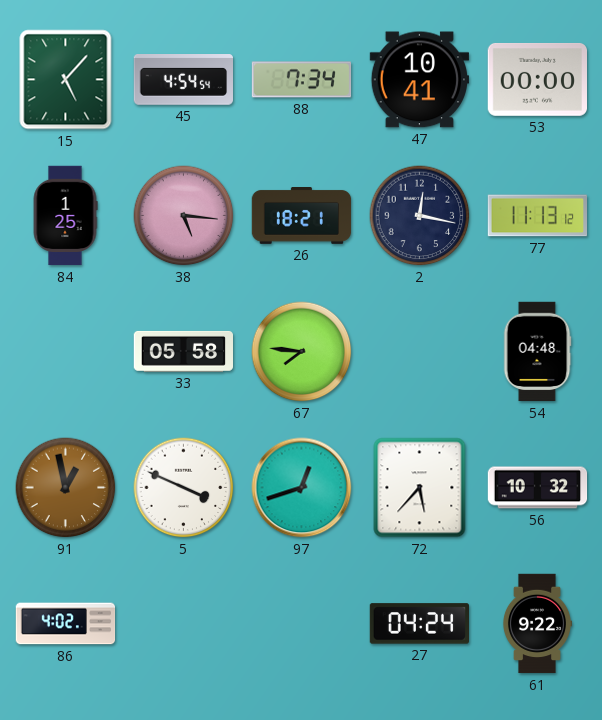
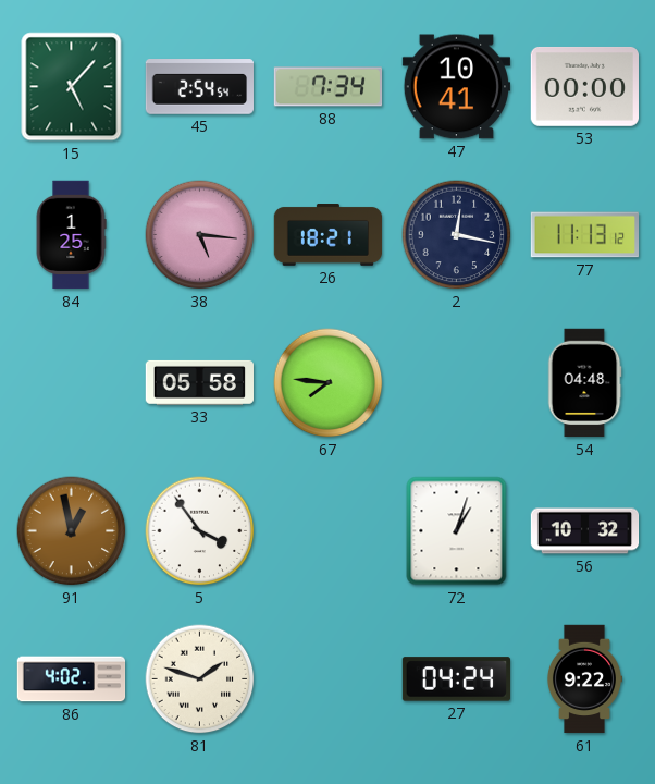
45: 4:54 -> 2:54
5: 3:49 -> 3:54
97: 12:42 -> none
72: 5:37 -> 1:03
81: none -> 1:48
